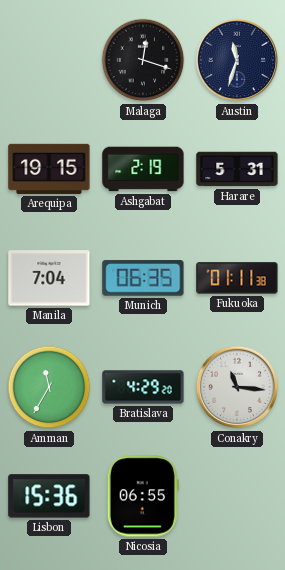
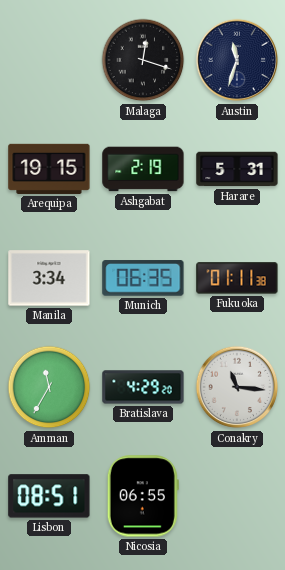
Manila: 7:04 -> 3:34
Lisbon: 15:36 -> 08:51
